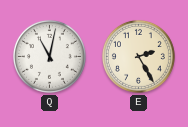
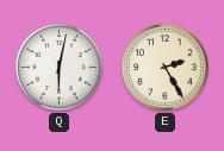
Q: 11:02 -> 6:02
